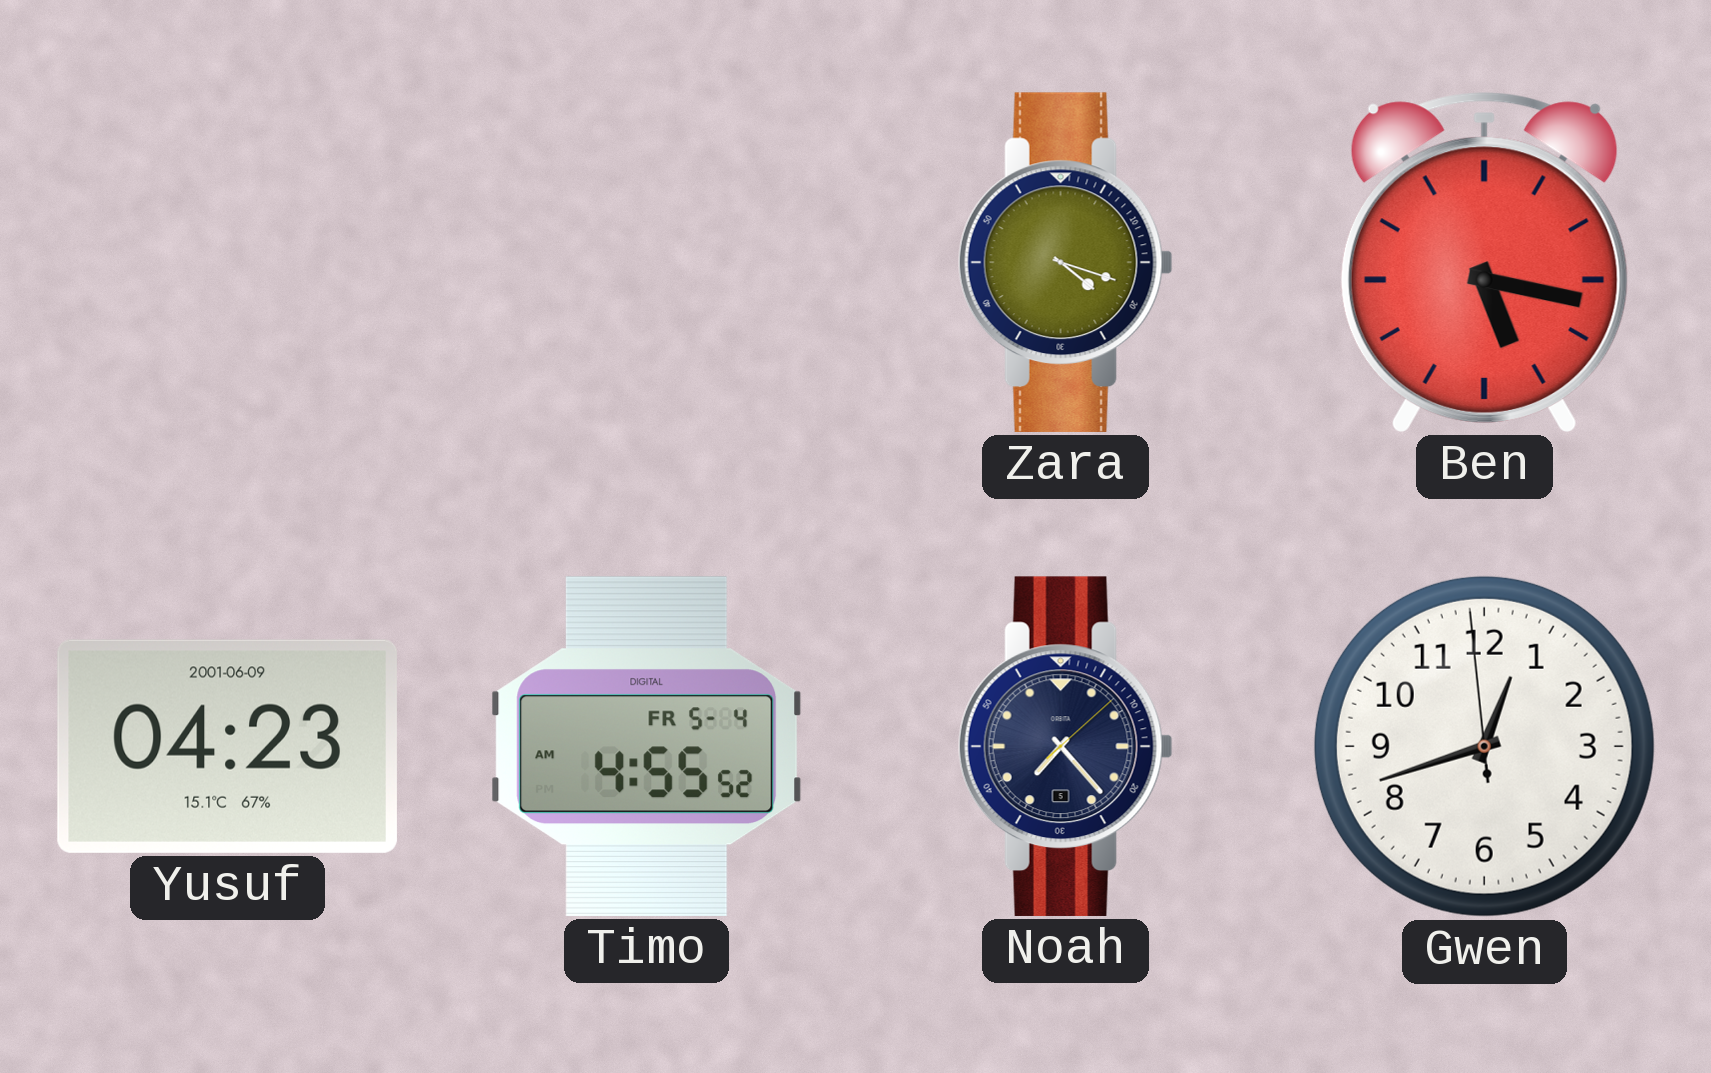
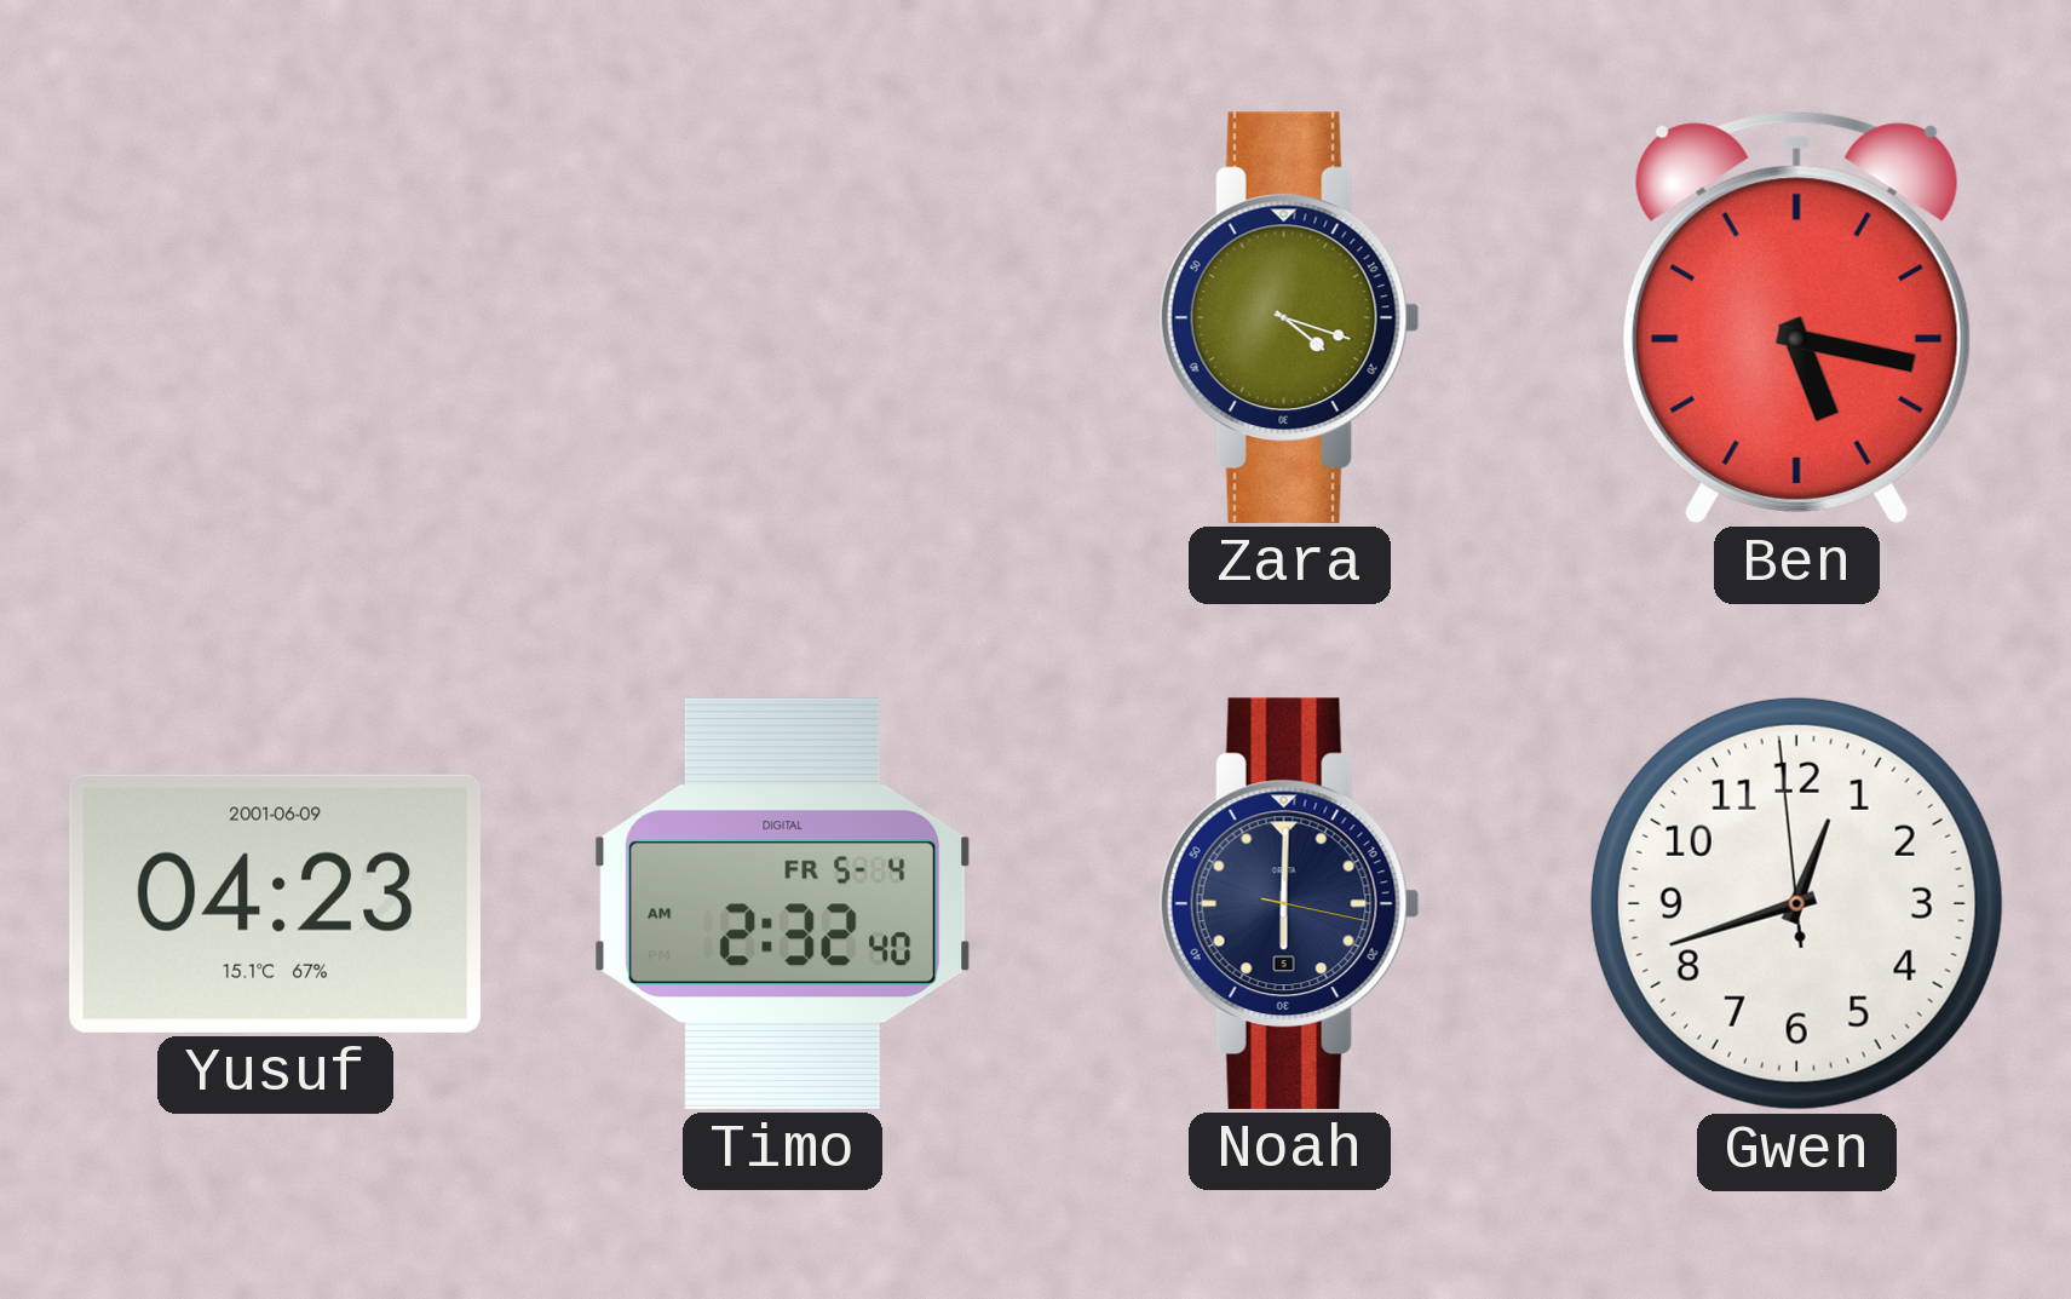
Timo: 4:55 -> 2:32
Noah: 7:23 -> 6:00
